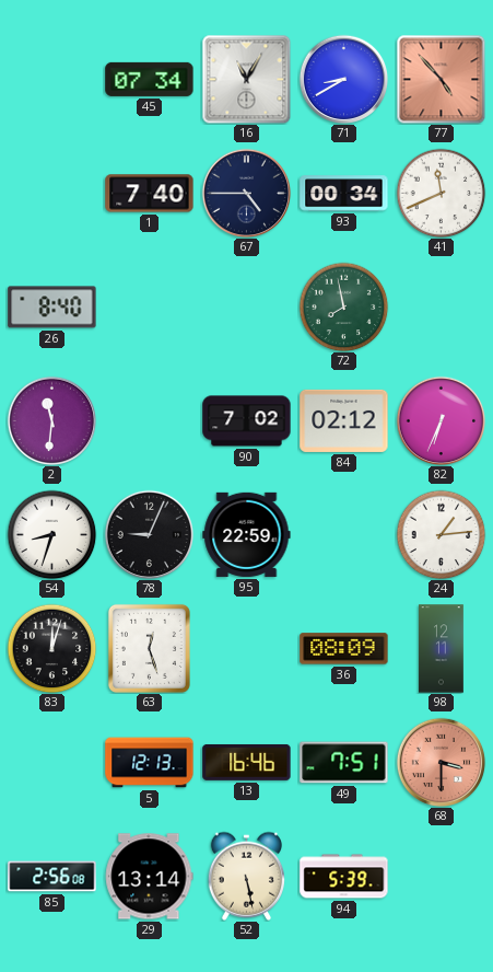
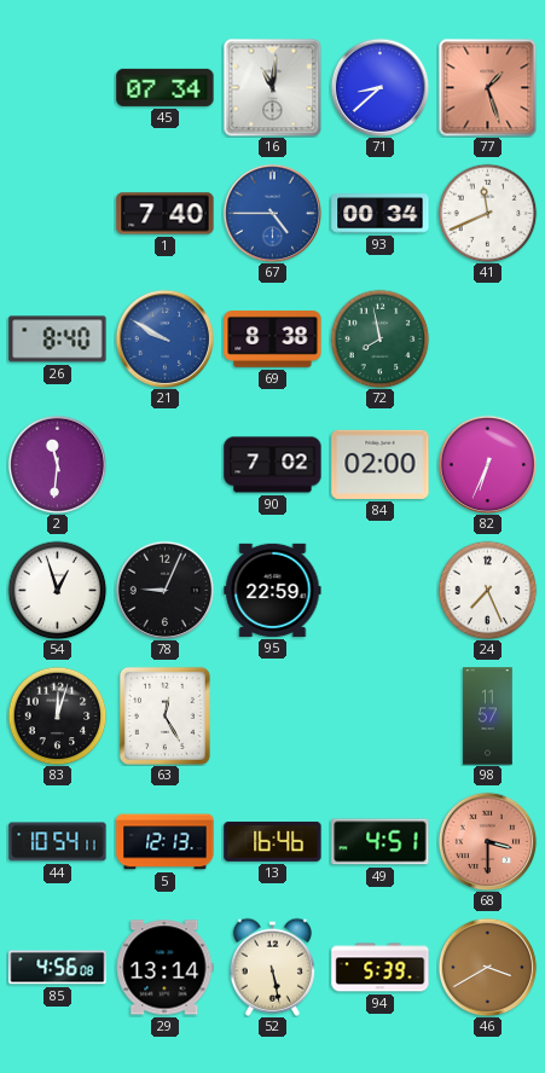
16: 11:05 -> 11:01
71: 8:40 -> 8:38
77: 4:53 -> 1:27
67 dial: navy -> blue
21: none -> 9:50
69: none -> 8:38
84: 02:12 -> 02:00
54: 8:33 -> 12:57
24: 1:14 -> 7:26
63: 12:27 -> 12:25
36: 08:09 -> none
98: 12:11 -> 11:57
44: none -> 10:54
49: 7:51 -> 4:51
85: 2:56 -> 4:56
46: none -> 3:40
